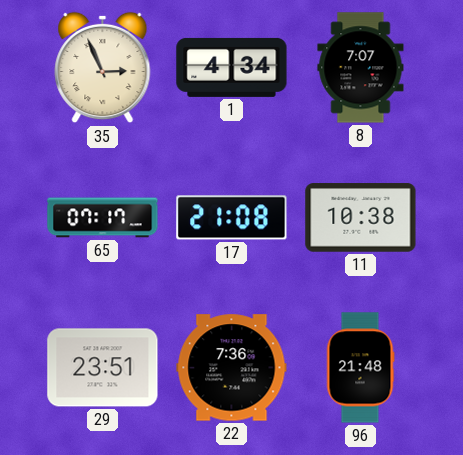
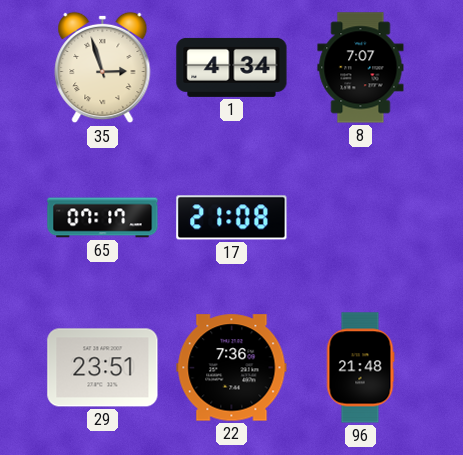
35: 2:56 -> 2:57
11: 10:38 -> none
